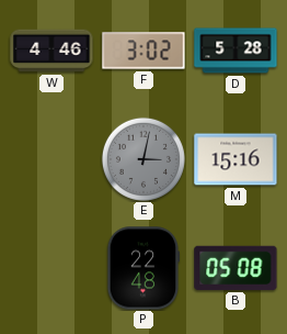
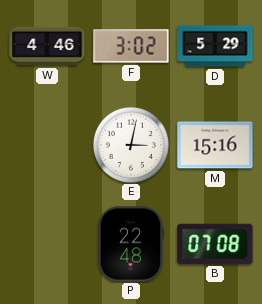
D: 5:28 -> 5:29
E dial: grey -> white
B: 05:08 -> 07:08
